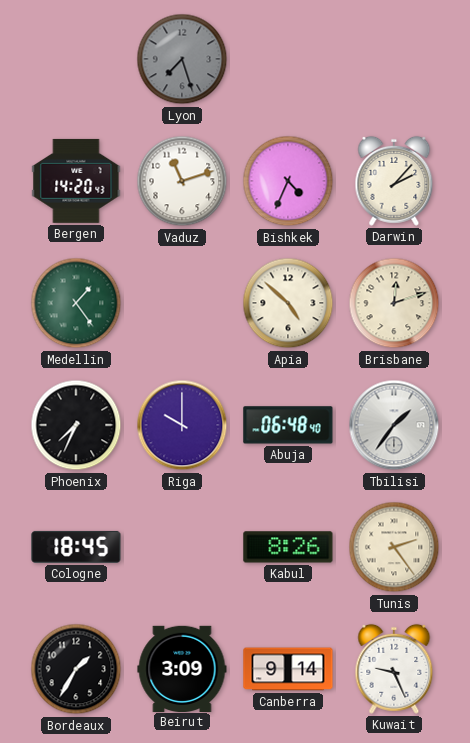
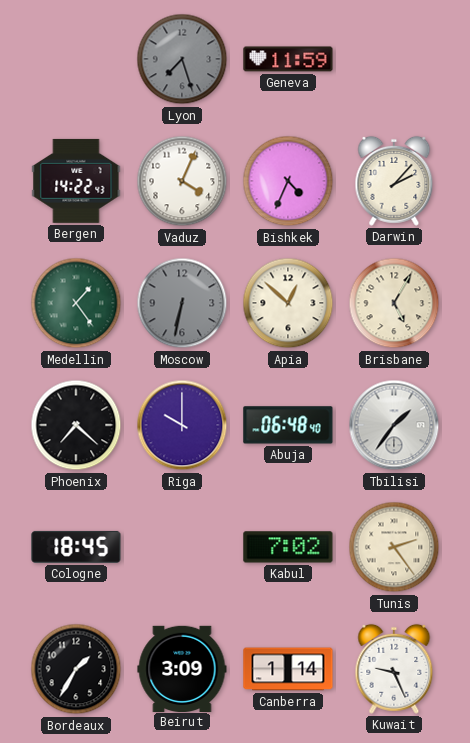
Geneva: none -> 11:59
Bergen: 14:20 -> 14:22
Vaduz: 11:12 -> 4:04
Moscow: none -> 6:32
Apia: 4:52 -> 12:52
Brisbane: 12:12 -> 5:05
Phoenix: 7:34 -> 7:22
Kabul: 8:26 -> 7:02
Canberra: 9:14 -> 1:14
